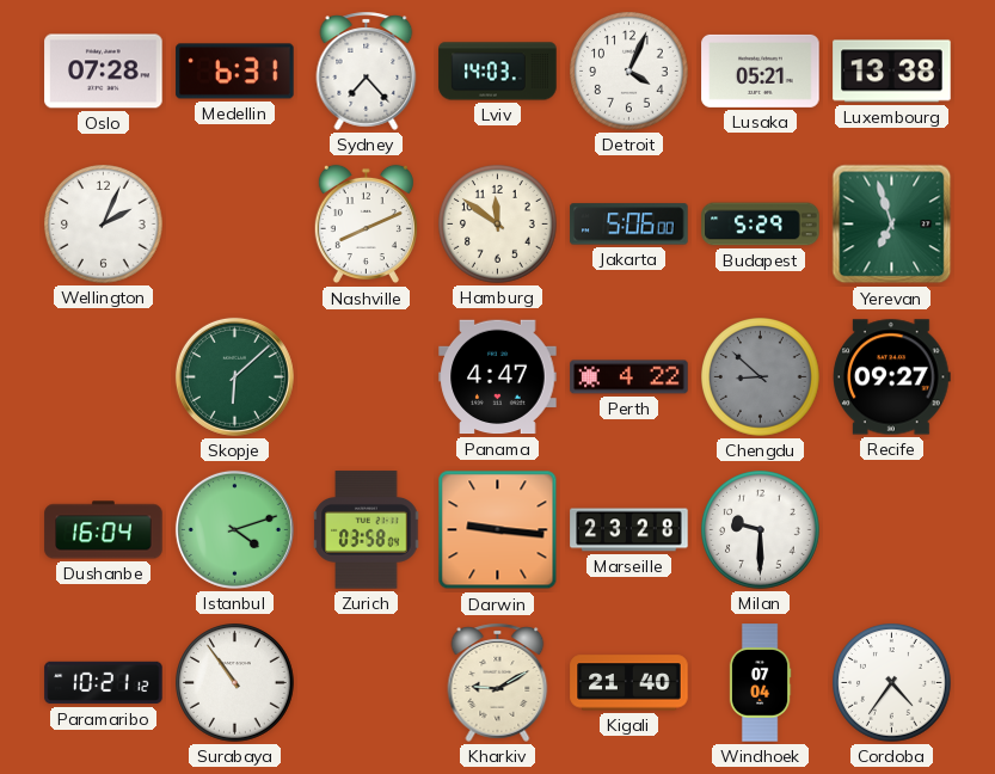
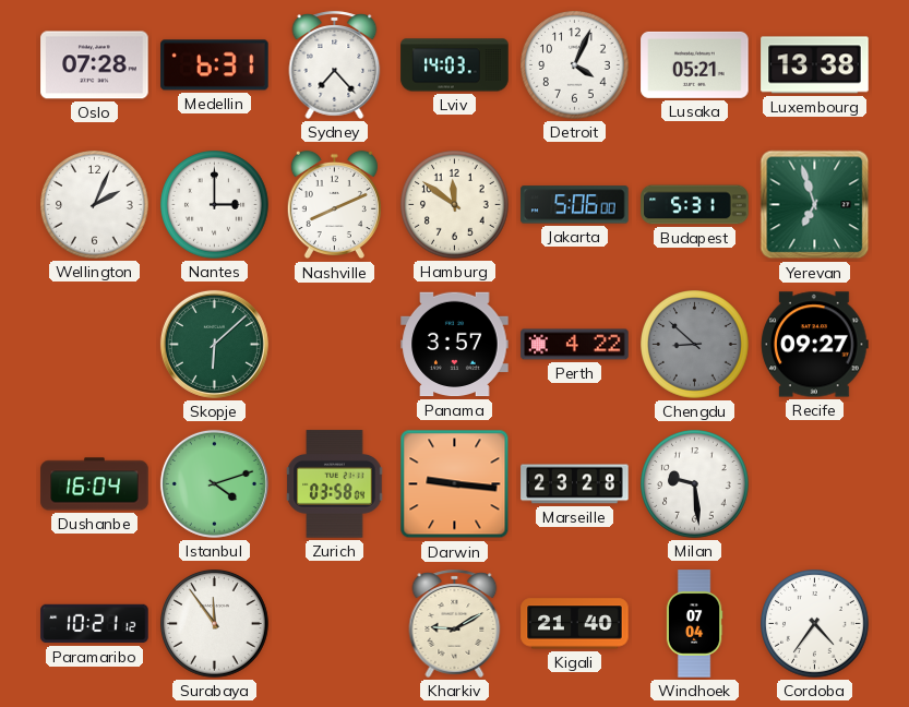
Nantes: none -> 3:00
Budapest: 5:29 -> 5:31
Panama: 4:47 -> 3:57
Milan: 9:30 -> 9:29
Surabaya: 10:54 -> 11:54
